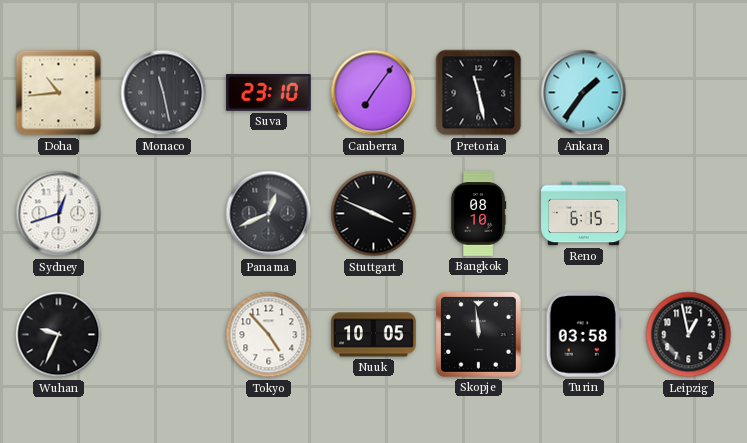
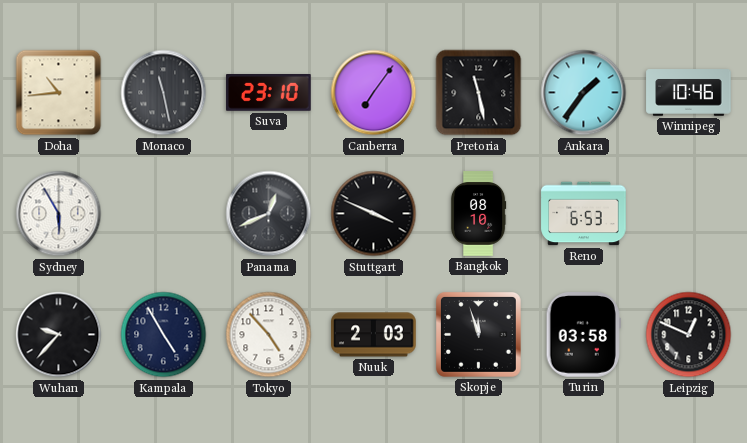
Winnipeg: none -> 10:46
Sydney: 12:42 -> 5:55
Reno: 6:15 -> 6:53
Wuhan: 9:34 -> 9:37
Kampala: none -> 4:55
Nuuk: 10:05 -> 2:03
Skopje: 11:59 -> 11:57
Leipzig: 12:58 -> 12:49
